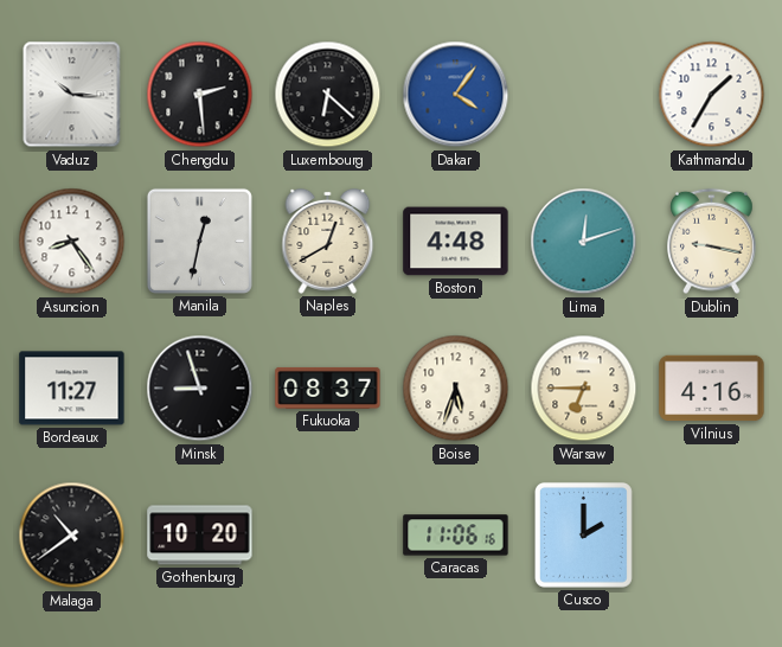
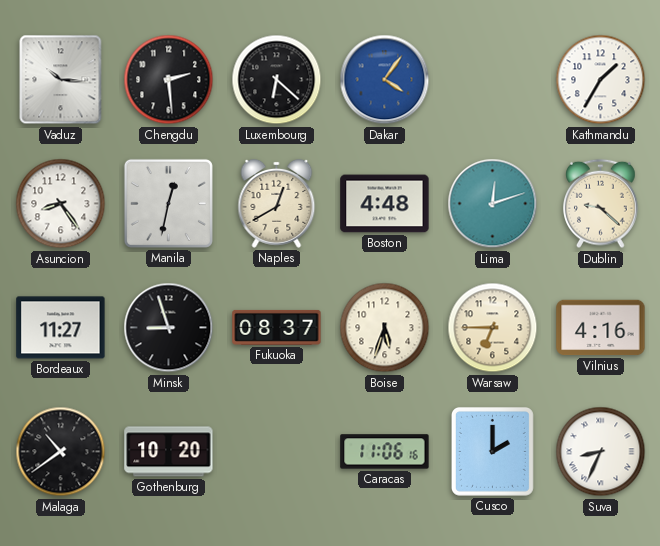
Dublin: 9:17 -> 9:22
Suva: none -> 8:34
